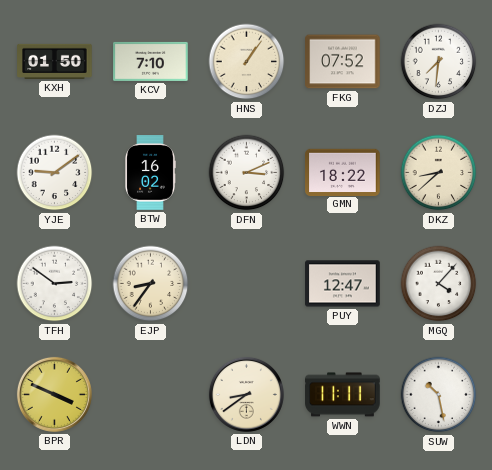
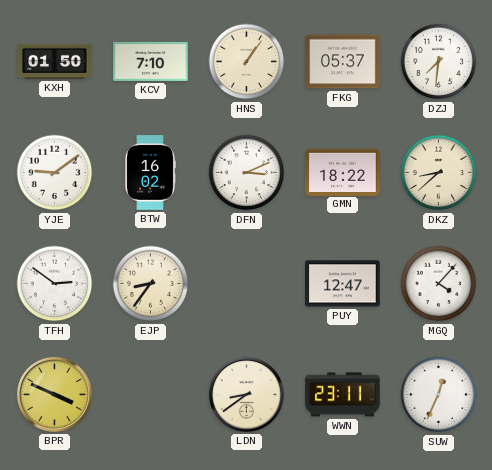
FKG: 07:52 -> 05:37
WWN: 11:11 -> 23:11
SUW: 10:28 -> 12:34
